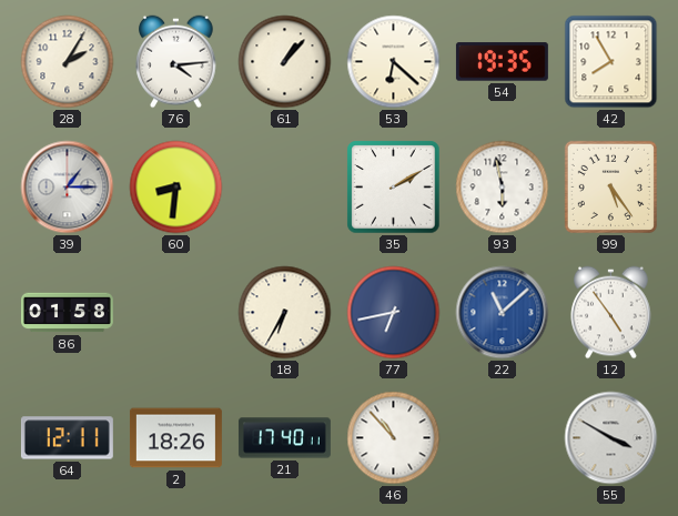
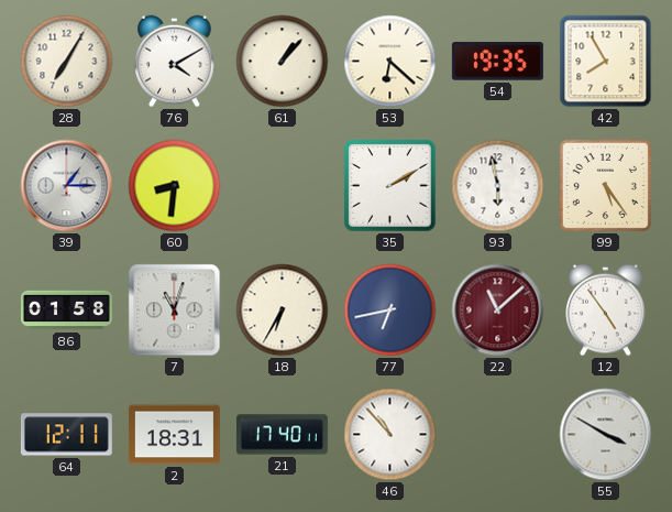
28: 2:05 -> 7:05
76: 4:14 -> 4:10
7: none -> 11:03
22 dial: blue -> burgundy
2: 18:26 -> 18:31
